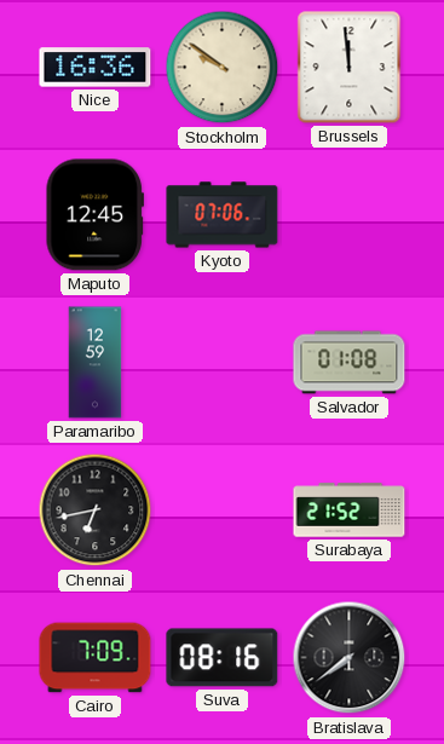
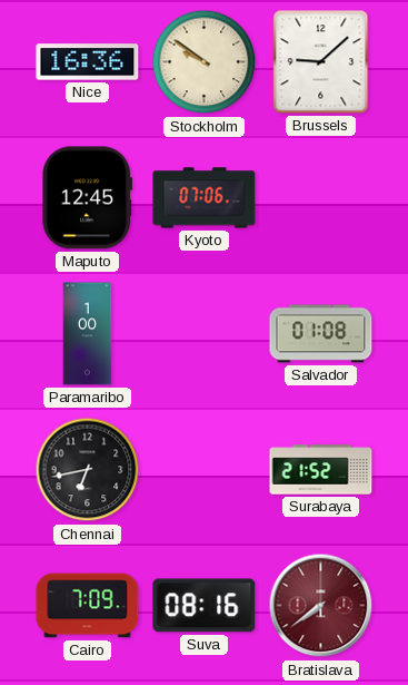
Brussels: 11:59 -> 9:08
Paramaribo: 12:59 -> 1:00
Bratislava dial: black -> burgundy
